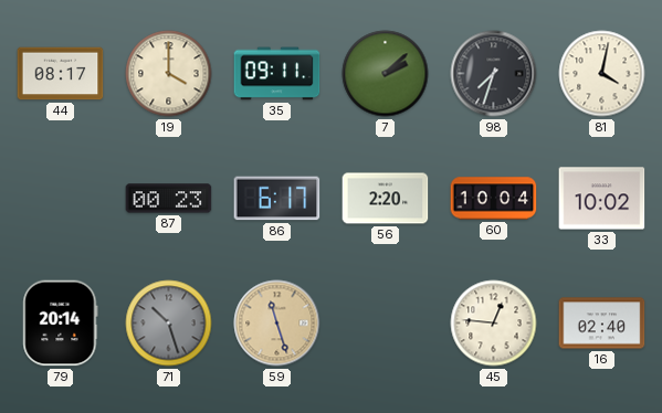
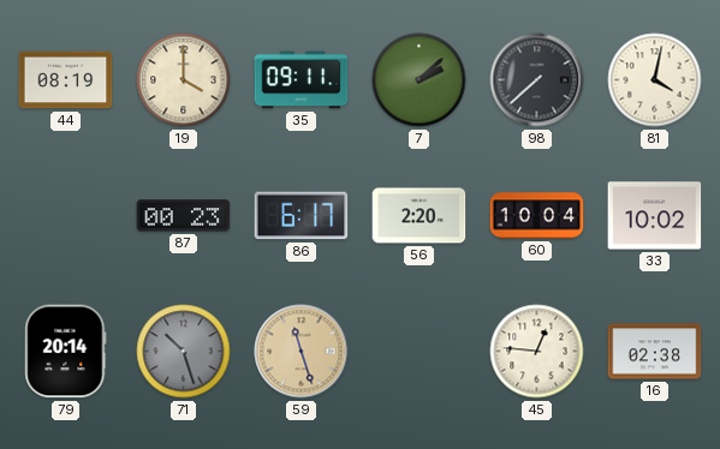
44: 08:17 -> 08:19
98: 7:33 -> 7:38
16: 02:40 -> 02:38
